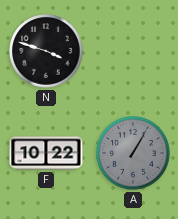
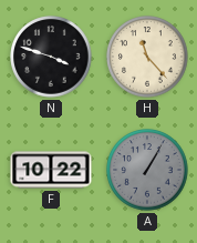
H: none -> 11:23
